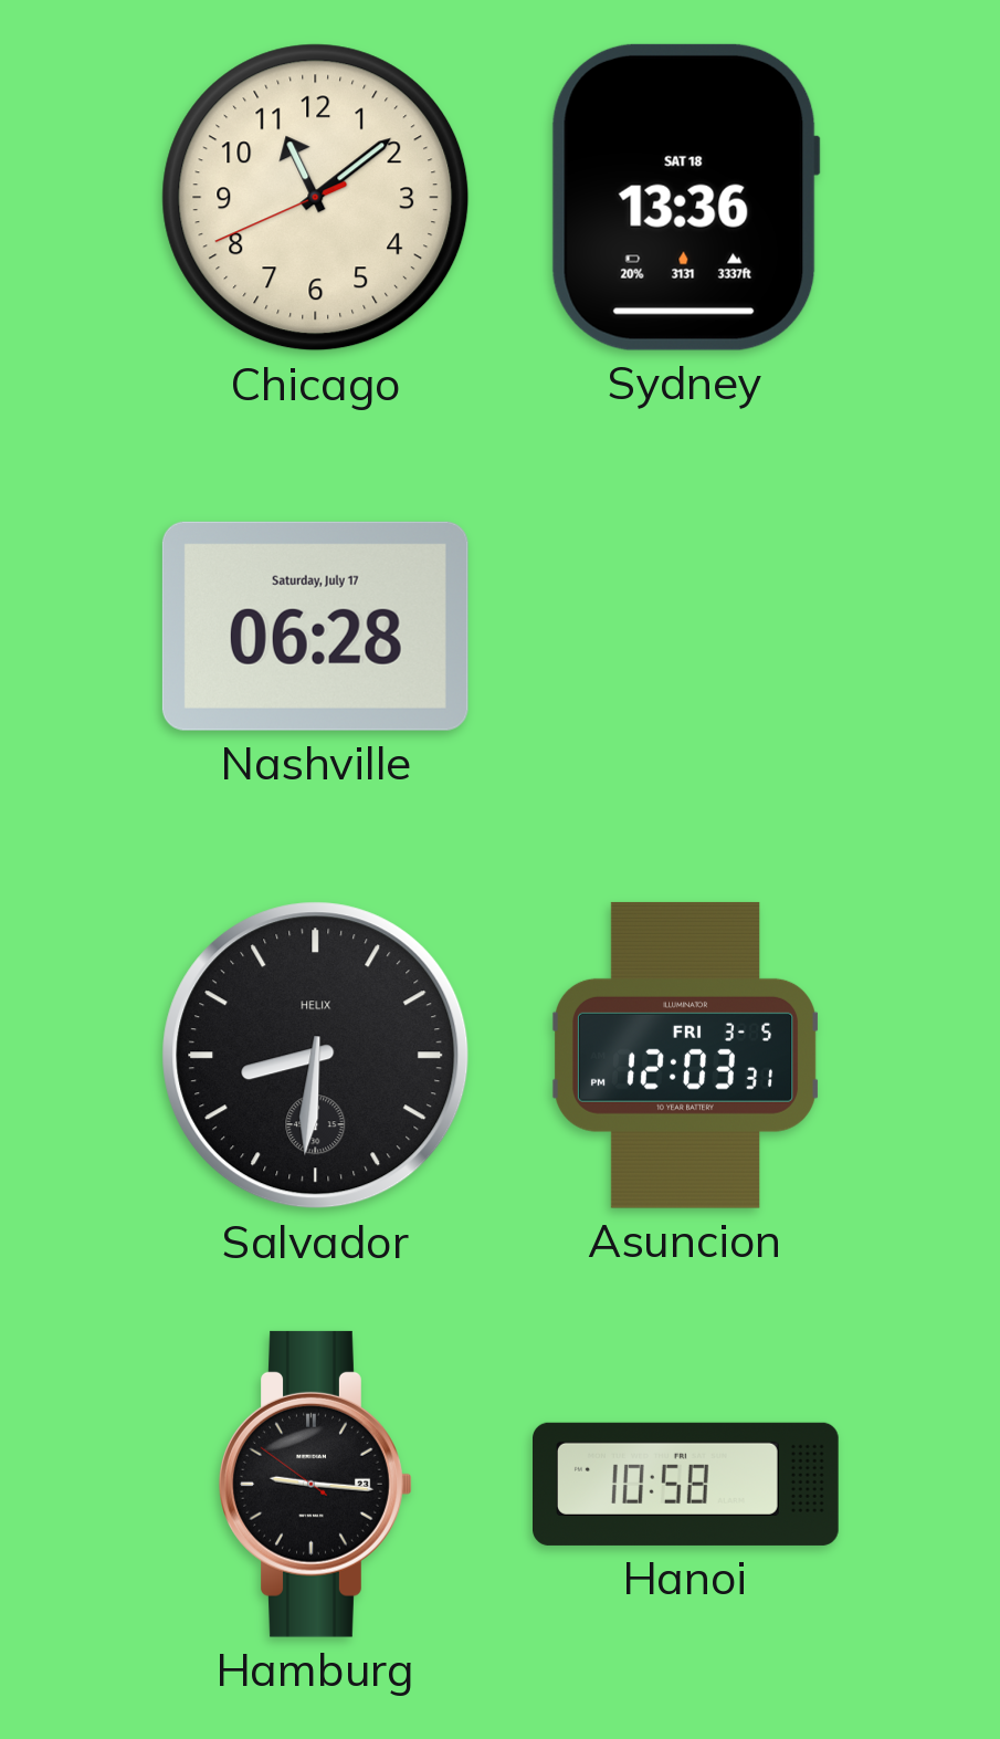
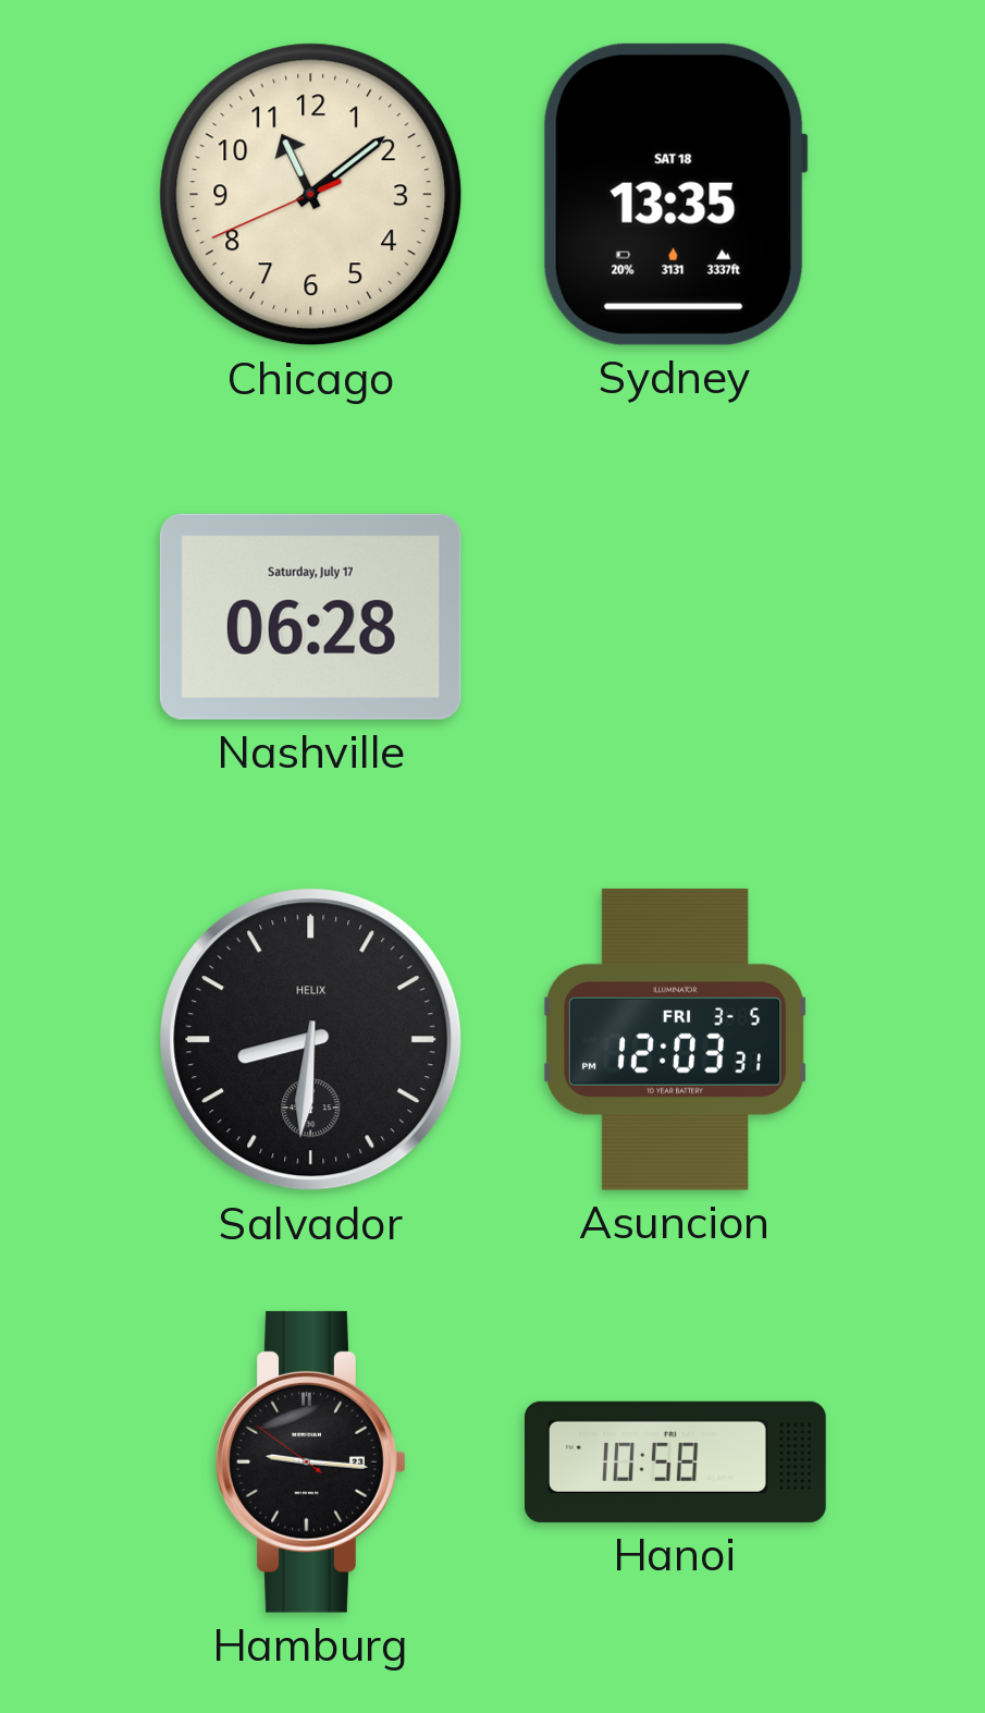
Sydney: 13:36 -> 13:35
